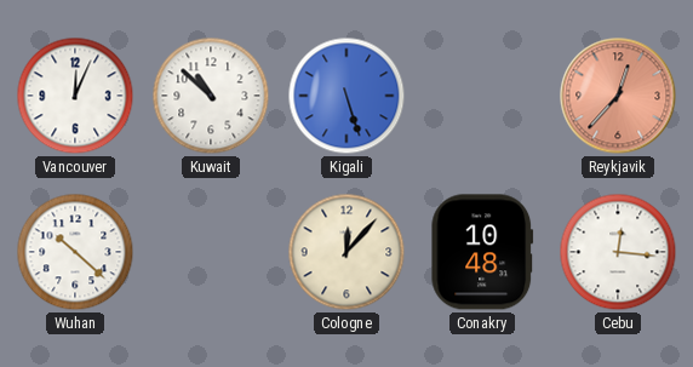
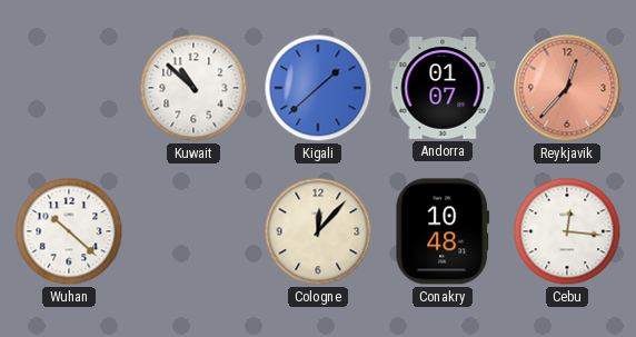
Vancouver: 12:04 -> none
Kigali: 5:27 -> 1:38
Andorra: none -> 01:07
